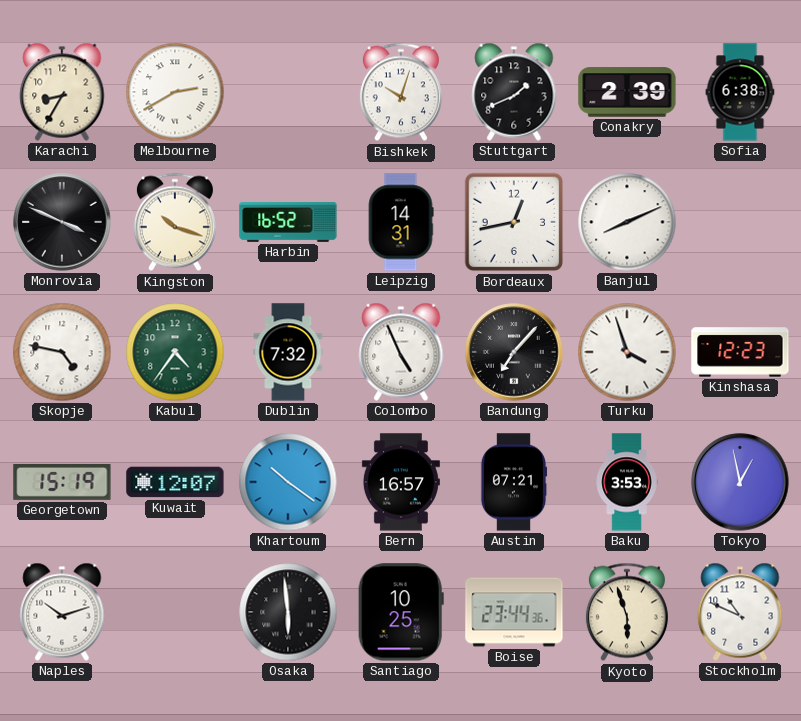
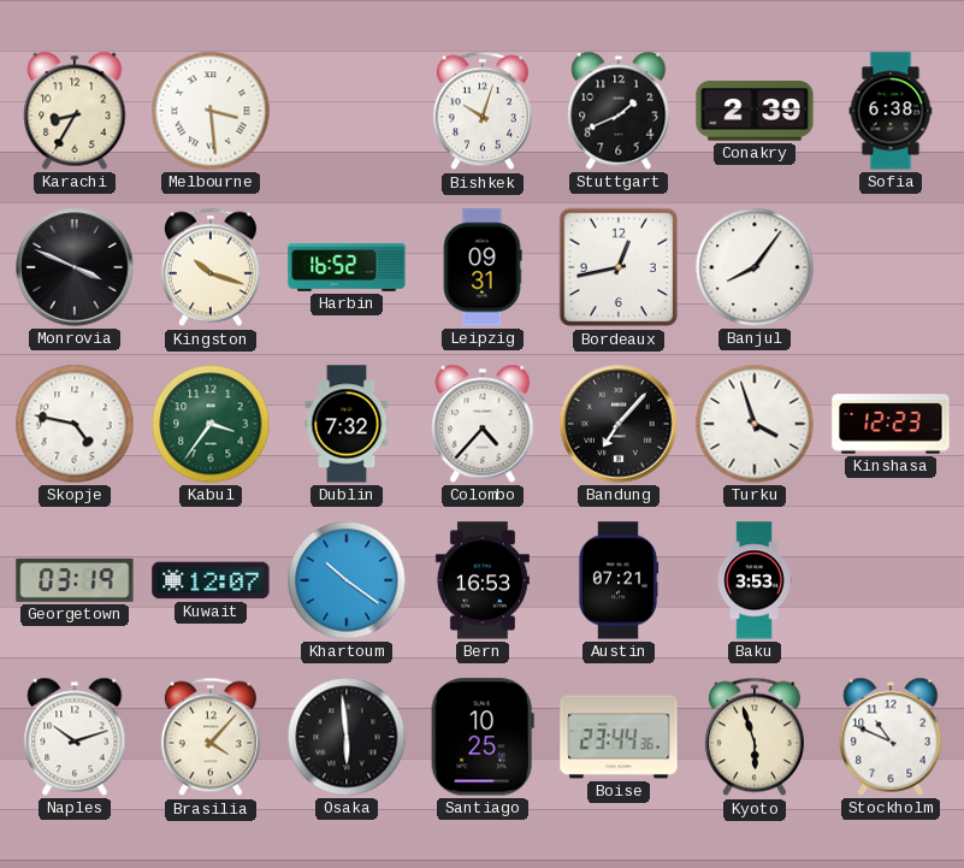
Melbourne: 2:40 -> 3:29
Leipzig: 14:31 -> 09:31
Banjul: 8:11 -> 8:06
Kabul: 4:36 -> 3:36
Colombo: 4:56 -> 4:37
Georgetown: 15:19 -> 03:19
Bern: 16:57 -> 16:53
Tokyo: 12:58 -> none
Brasilia: none -> 4:07
